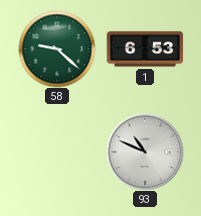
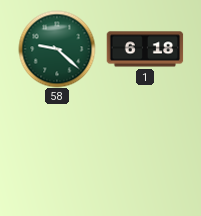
1: 6:53 -> 6:18
93: 10:49 -> none
